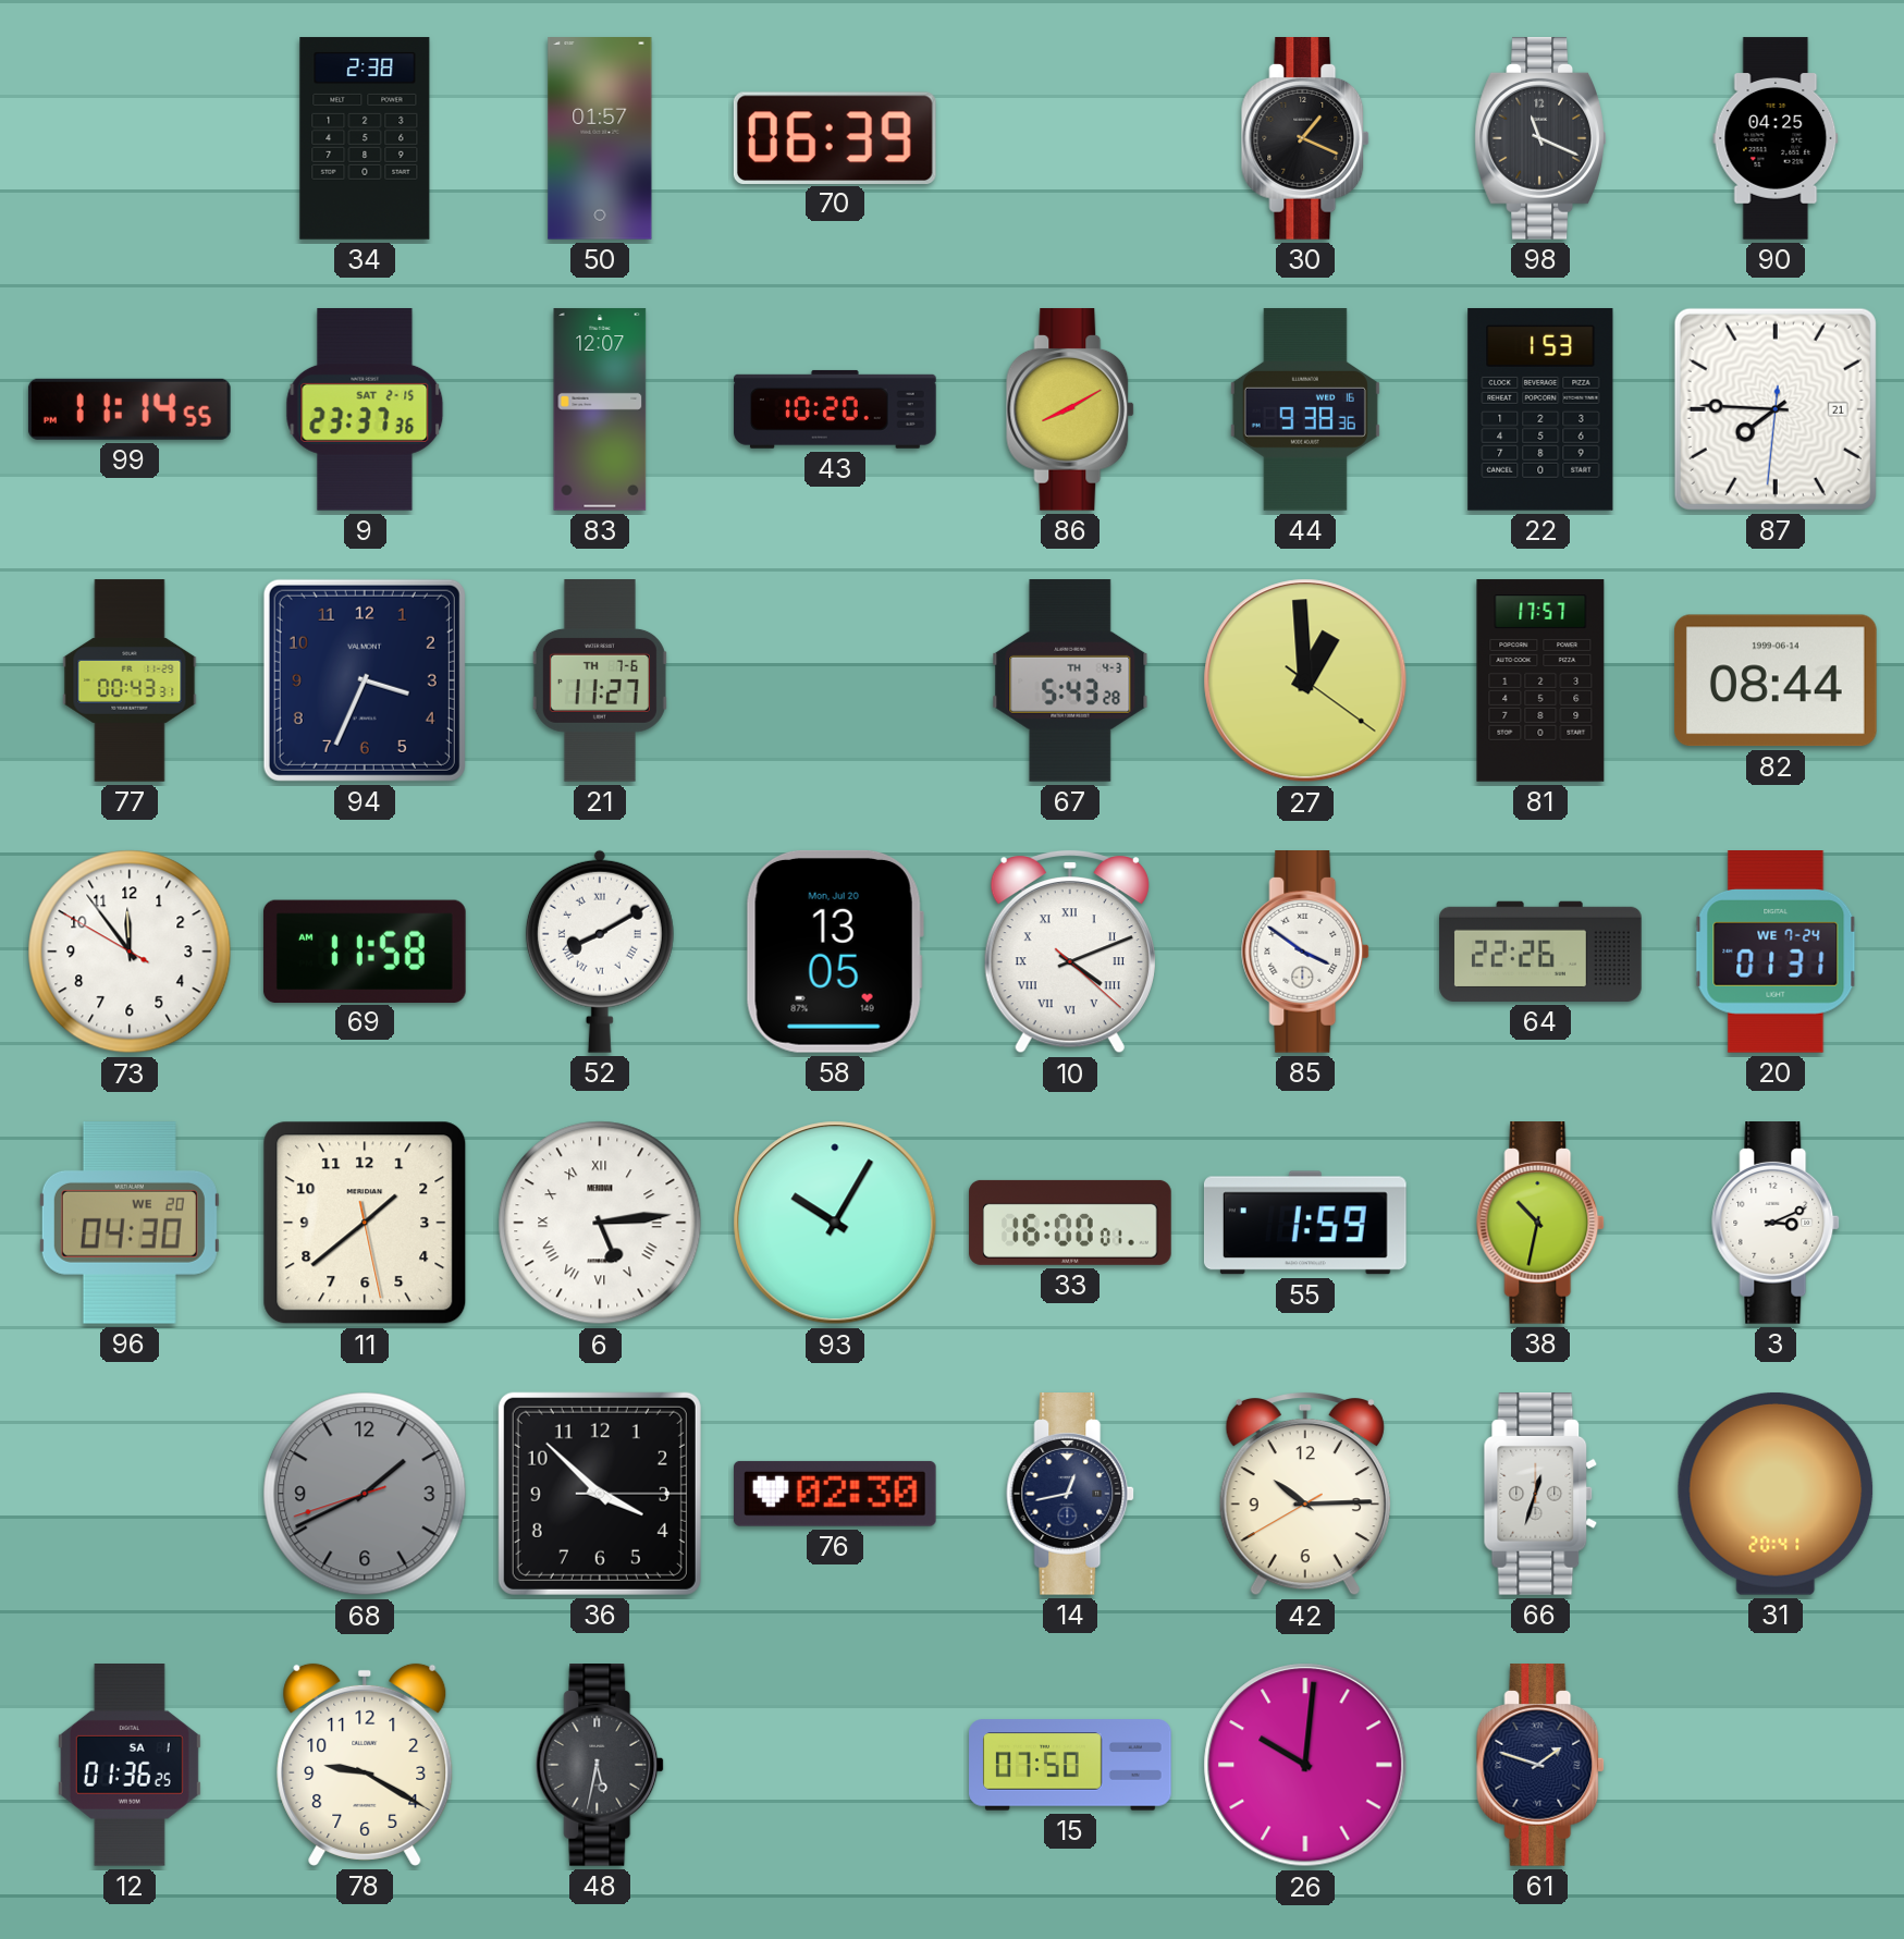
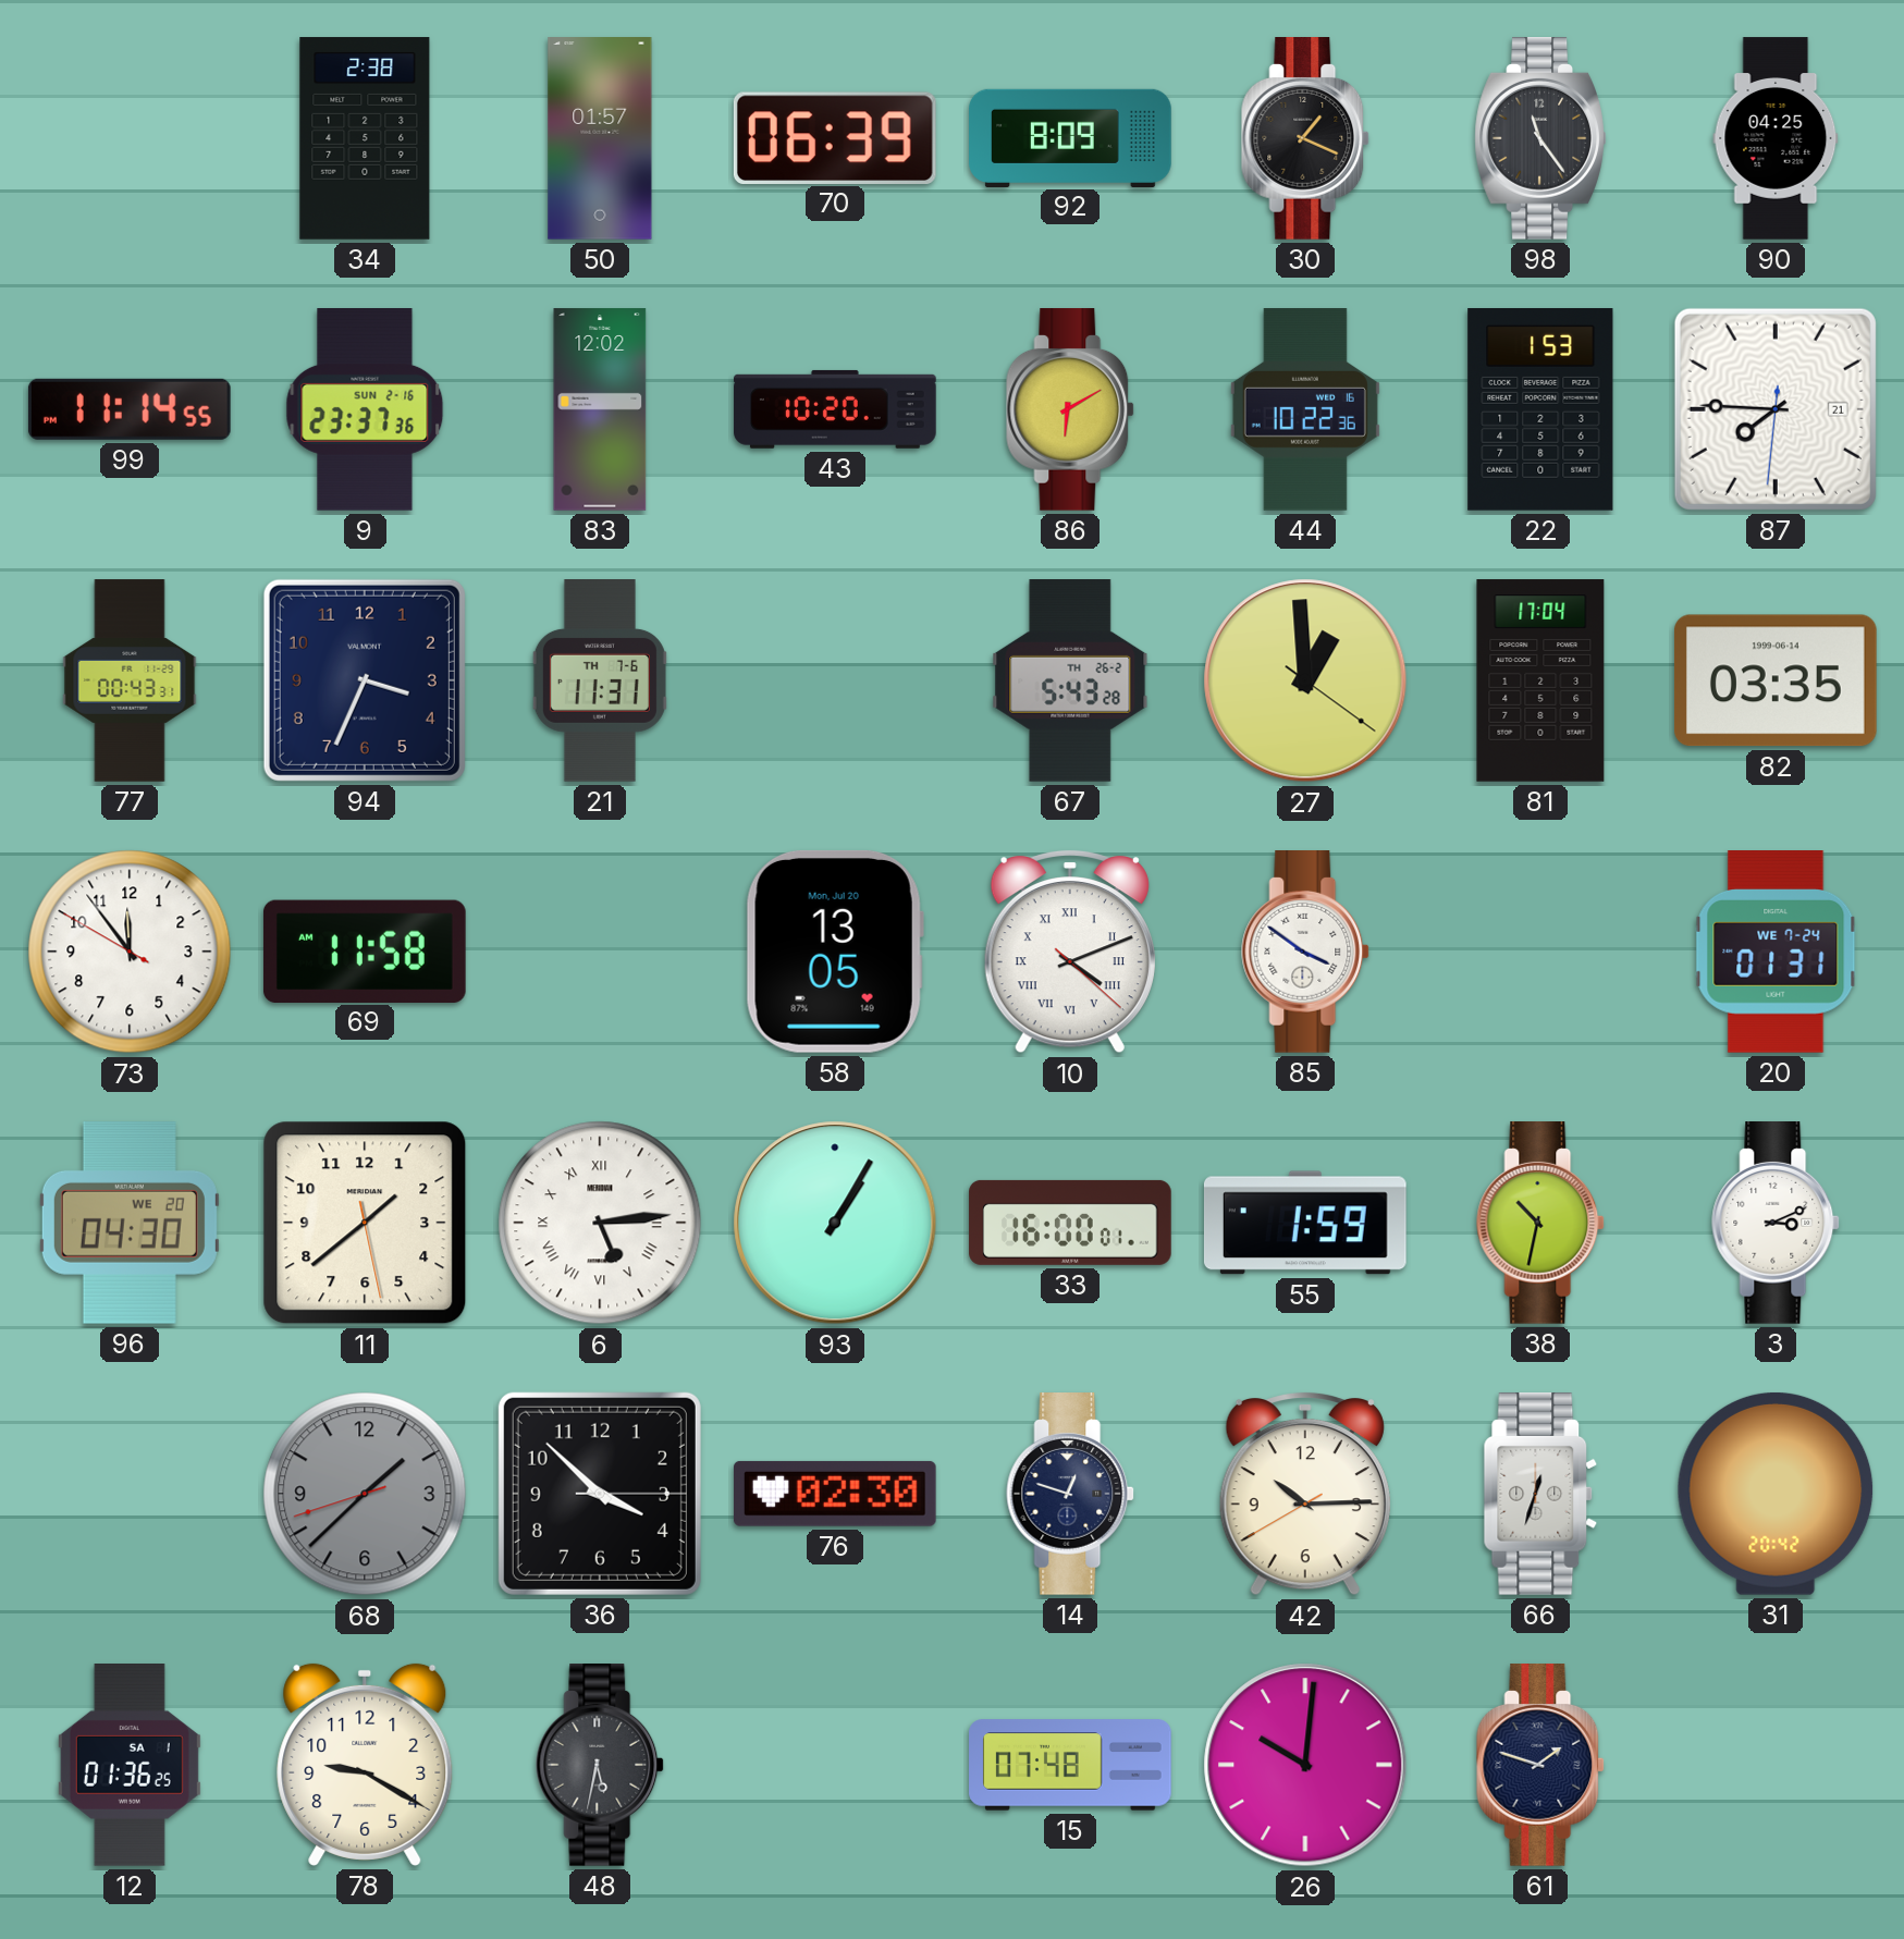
92: none -> 8:09
98: 11:19 -> 11:24
9 date: SAT 2-15 -> SUN 2-16
83: 12:07 -> 12:02
86: 8:10 -> 6:10
44: 9:38 -> 10:22
21: 11:27 -> 11:31
67 date: TH 4-3 -> TH 26-2
81: 17:57 -> 17:04
82: 08:44 -> 03:35
52: 8:10 -> none
64: 22:26 -> none
93: 10:05 -> 1:05
68: 1:40 -> 1:37
14: 12:43 -> 12:48
31: 20:41 -> 20:42
15: 07:50 -> 07:48
